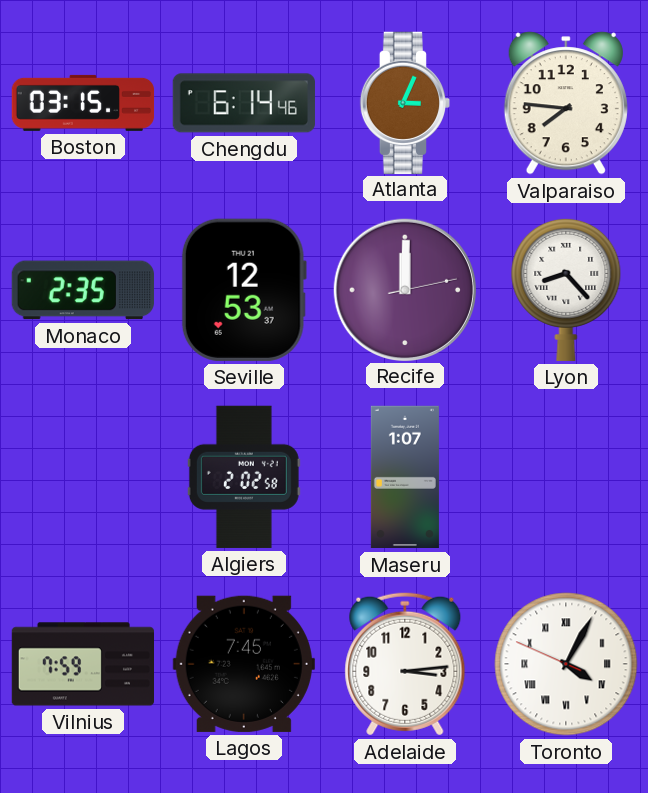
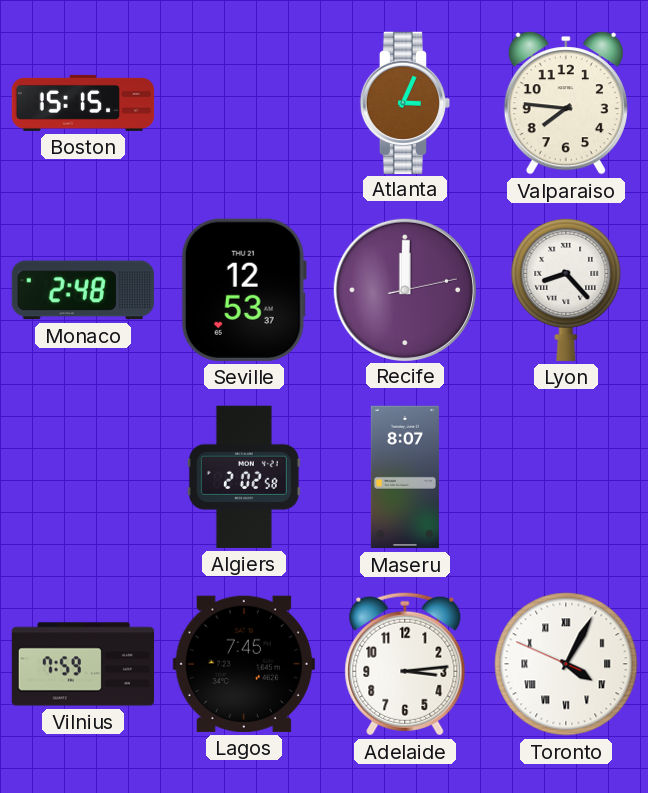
Boston: 03:15 -> 15:15
Chengdu: 6:14 -> none
Monaco: 2:35 -> 2:48
Maseru: 1:07 -> 8:07
